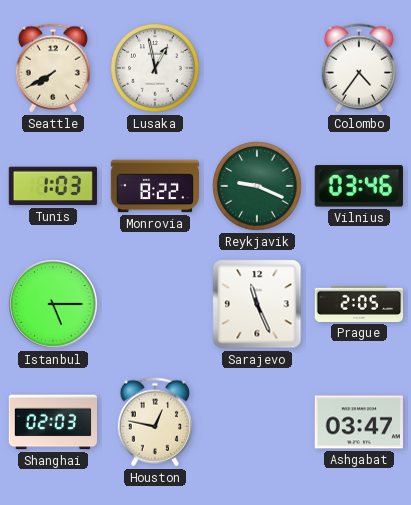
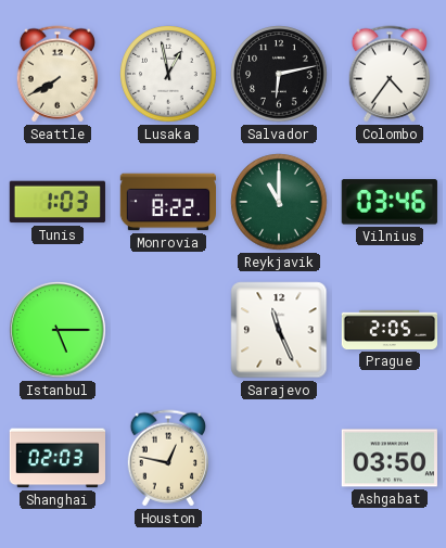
Salvador: none -> 6:13
Reykjavik: 9:19 -> 11:00
Ashgabat: 03:47 -> 03:50
